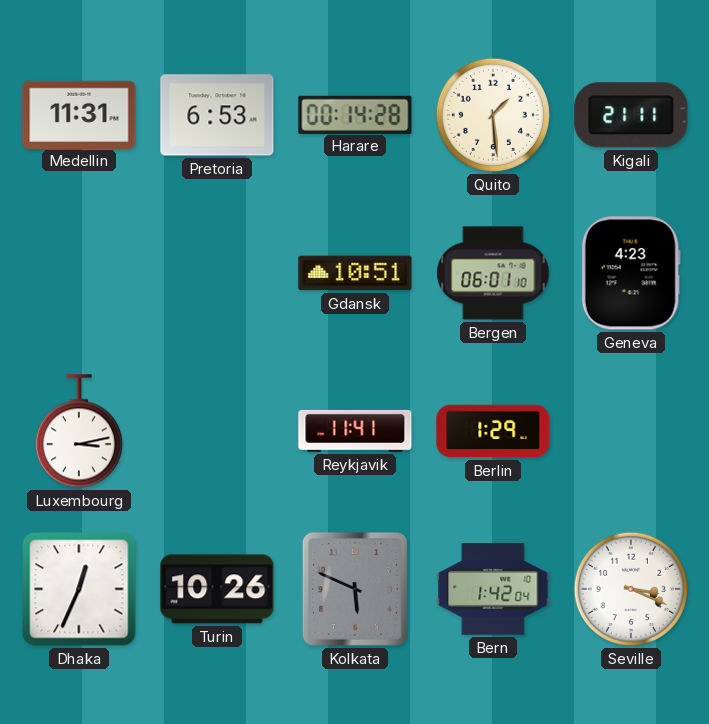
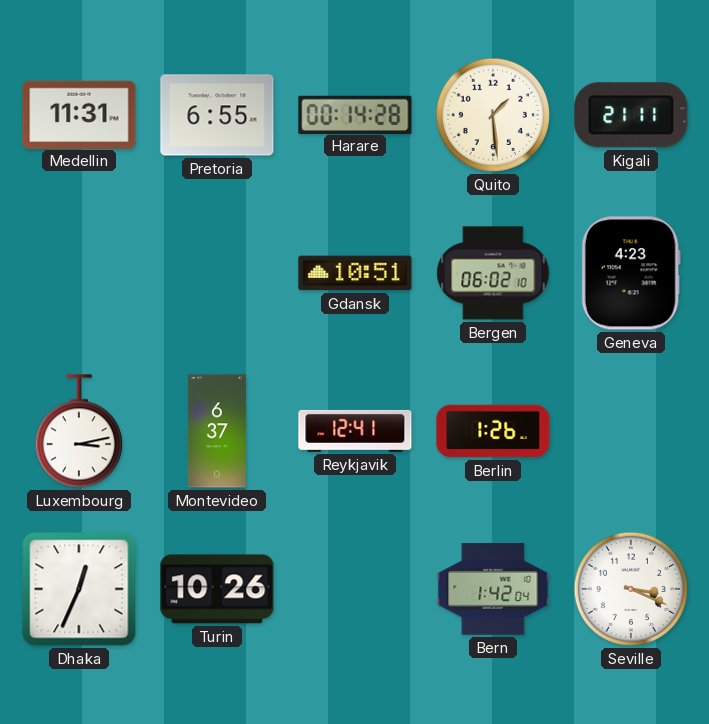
Pretoria: 6:53 -> 6:55
Bergen: 06:01 -> 06:02
Montevideo: none -> 6:37
Reykjavik: 11:41 -> 12:41
Berlin: 1:29 -> 1:26
Kolkata: 5:49 -> none
